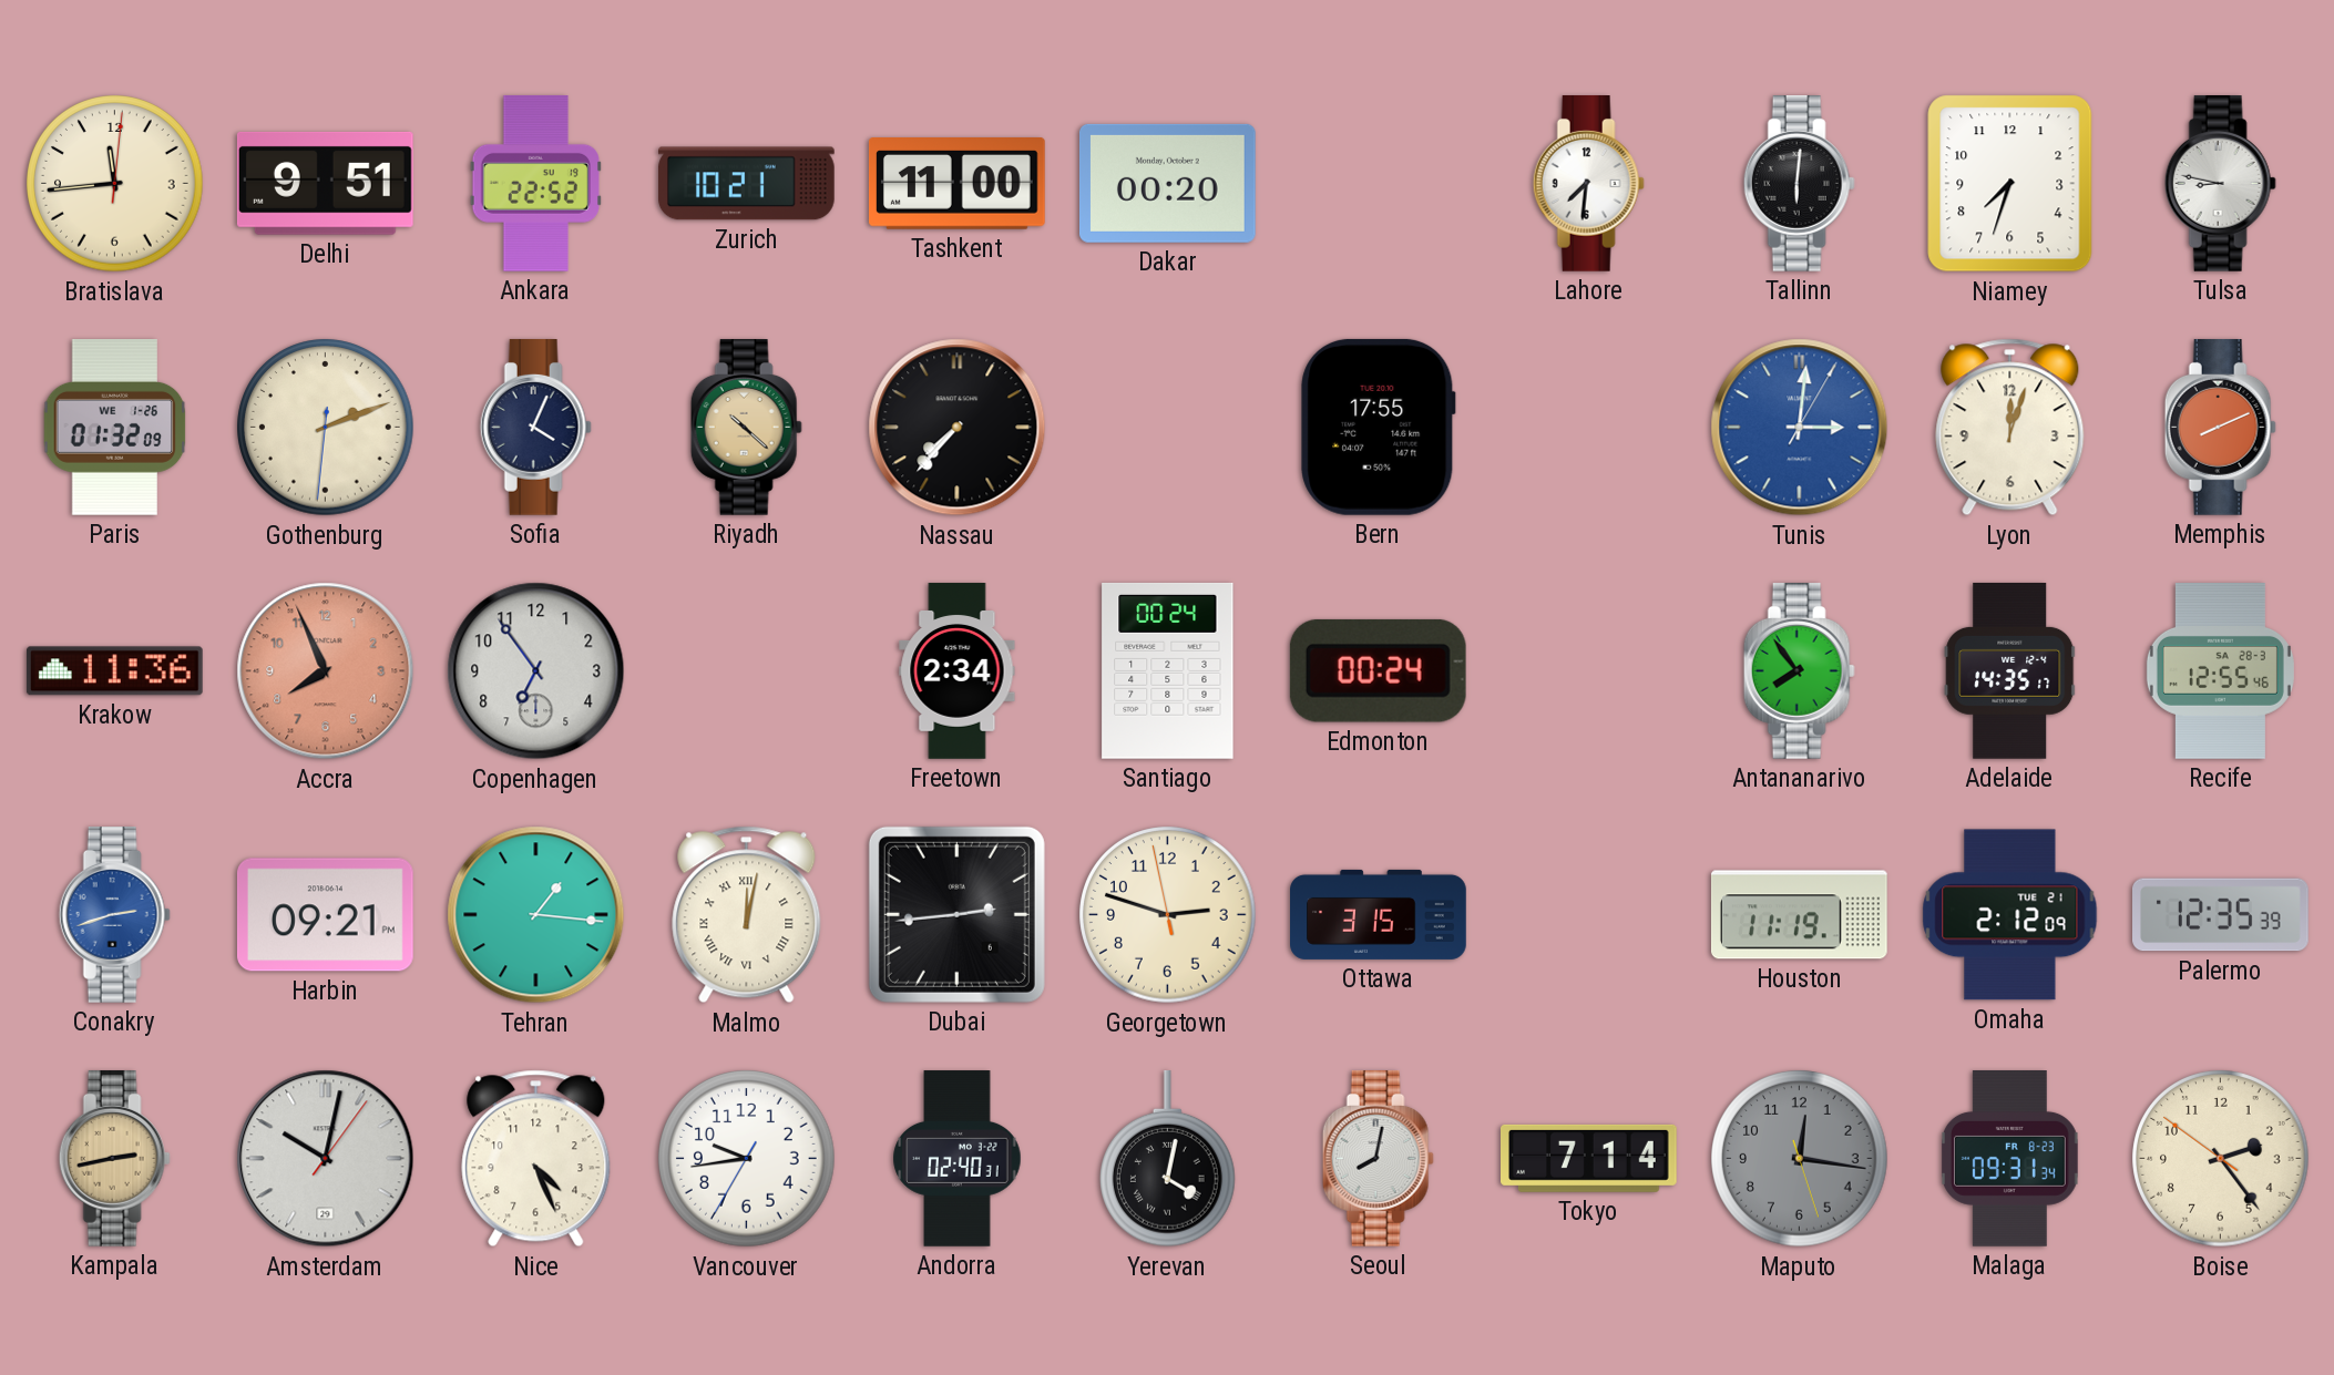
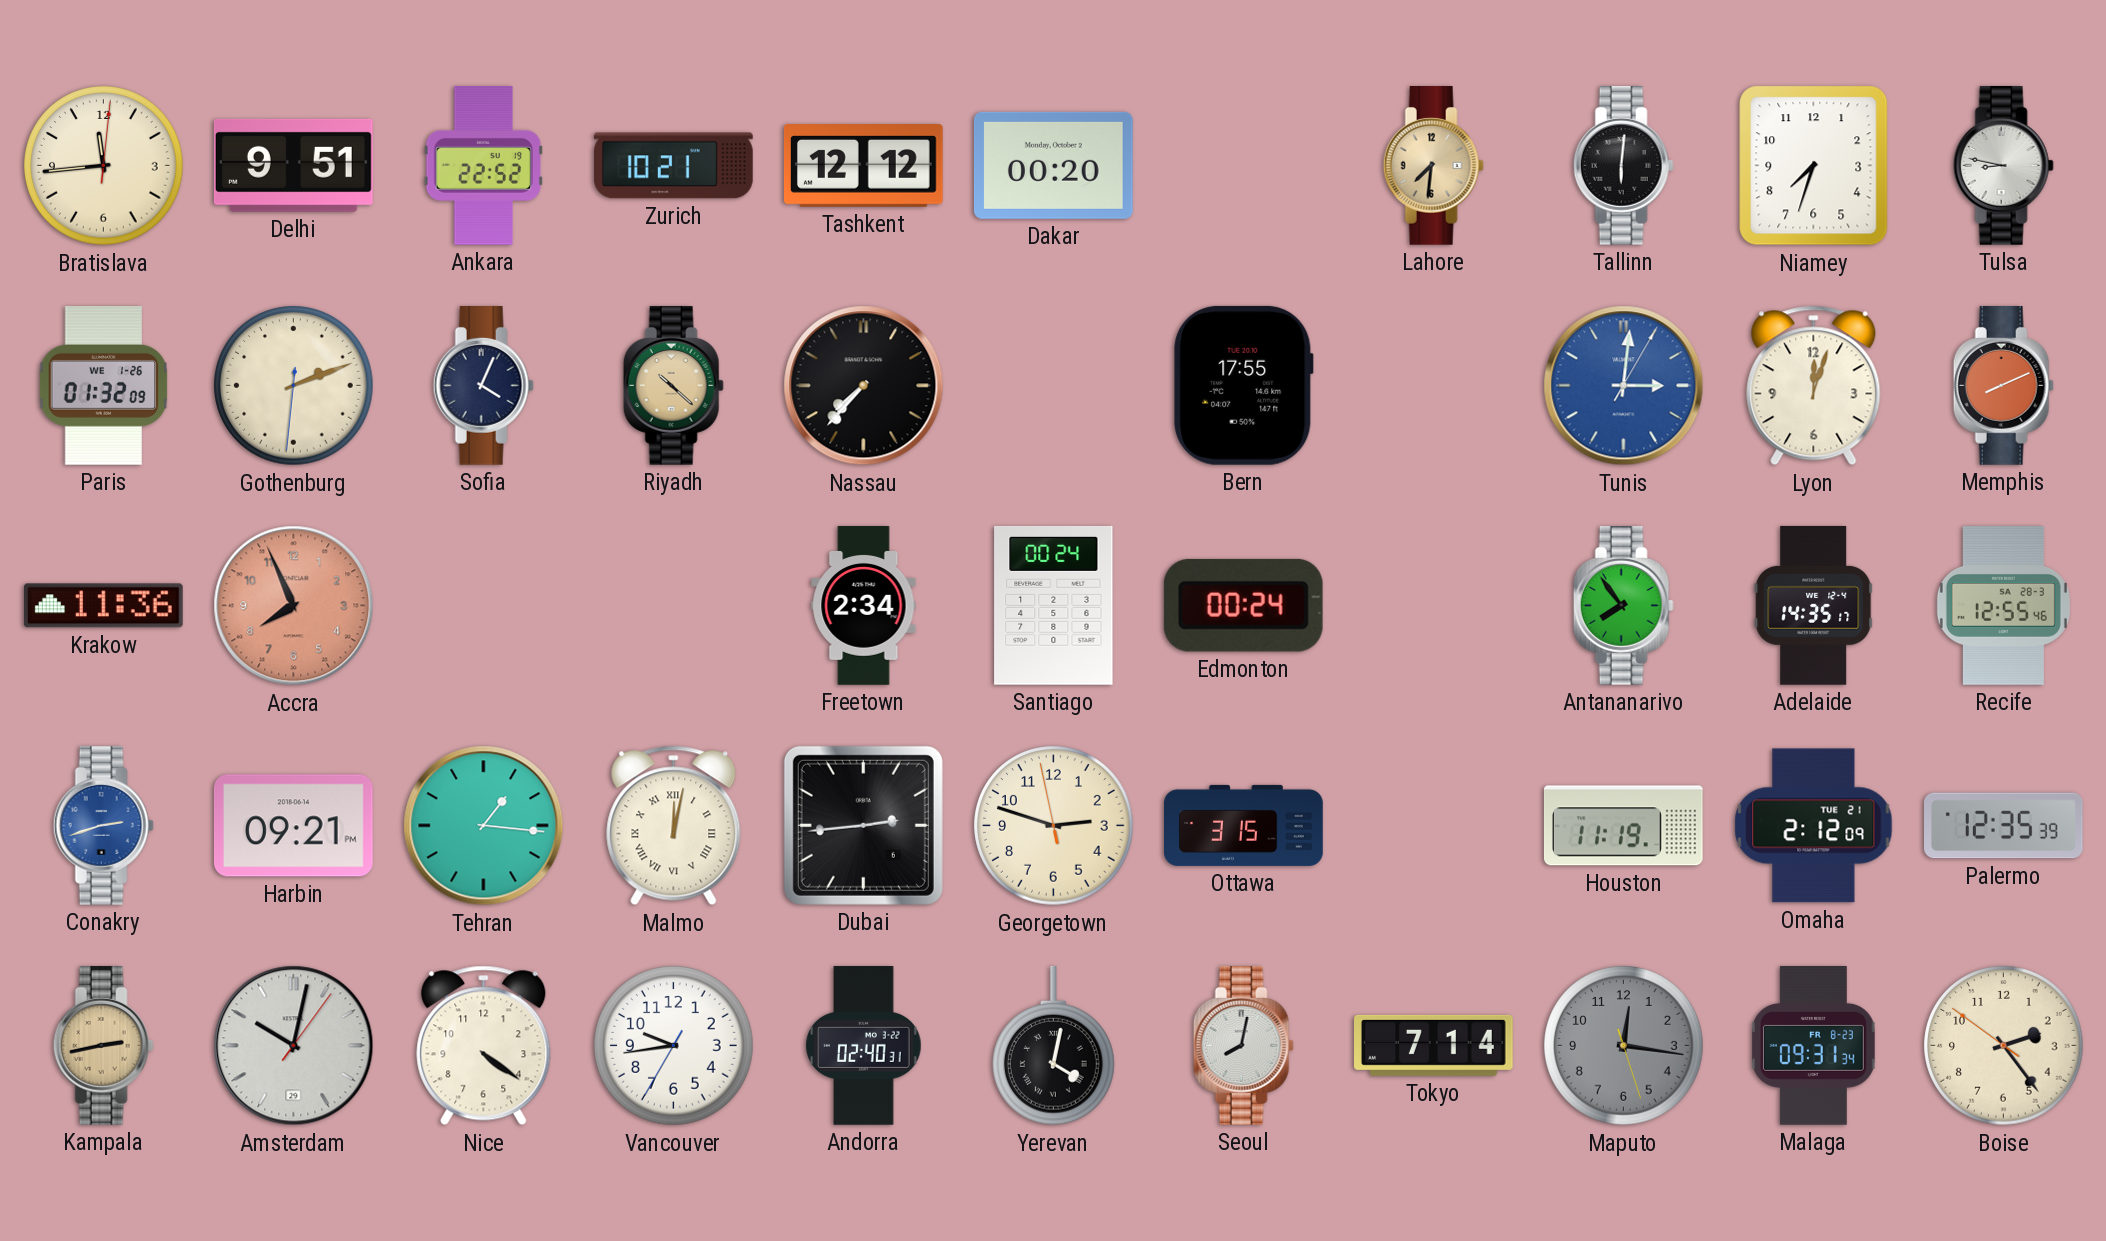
Tashkent: 11:00 -> 12:12
Lahore dial: white -> champagne
Copenhagen: 6:54 -> none
Nice: 4:26 -> 4:21
